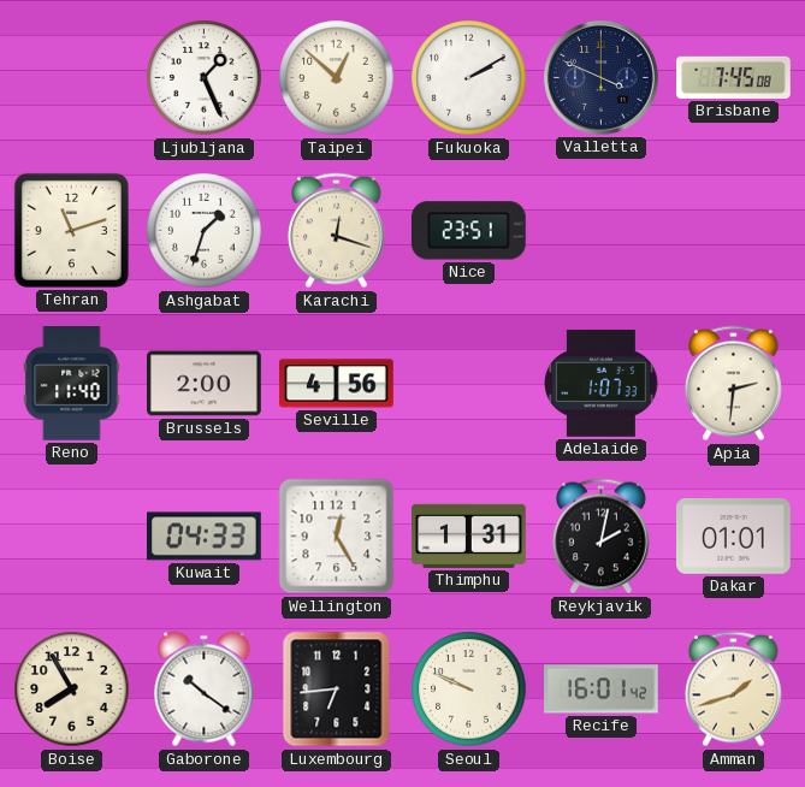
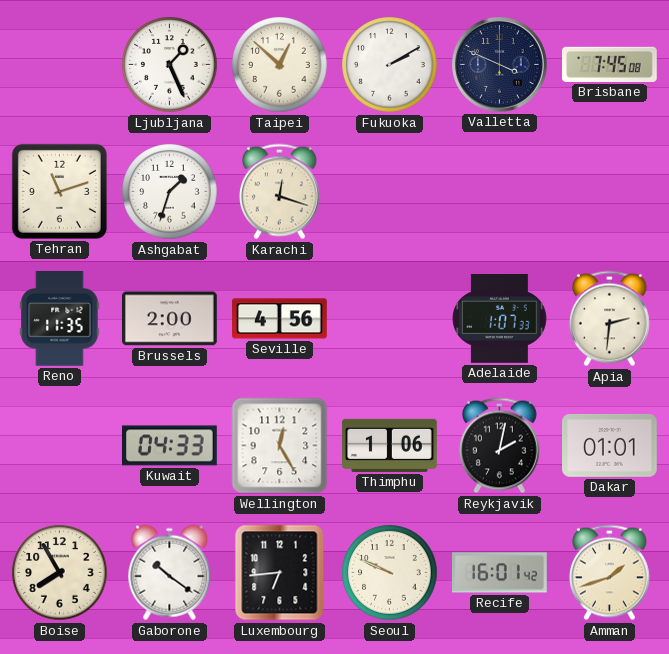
Nice: 23:51 -> none
Reno: 11:40 -> 11:35
Thimphu: 1:31 -> 1:06
